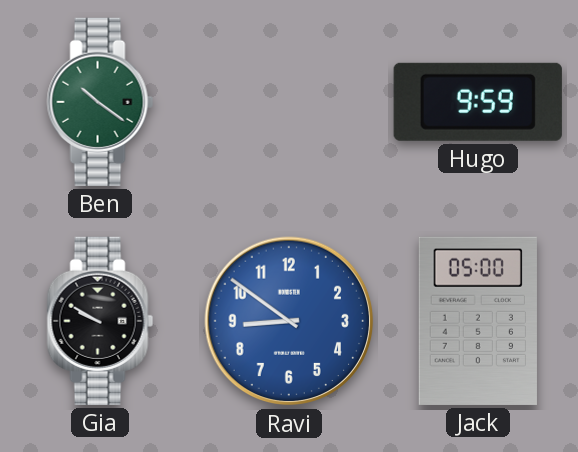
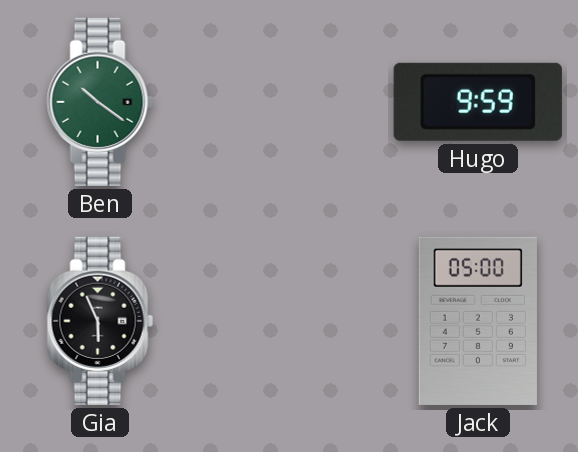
Gia: 9:50 -> 5:56
Ravi: 8:51 -> none
